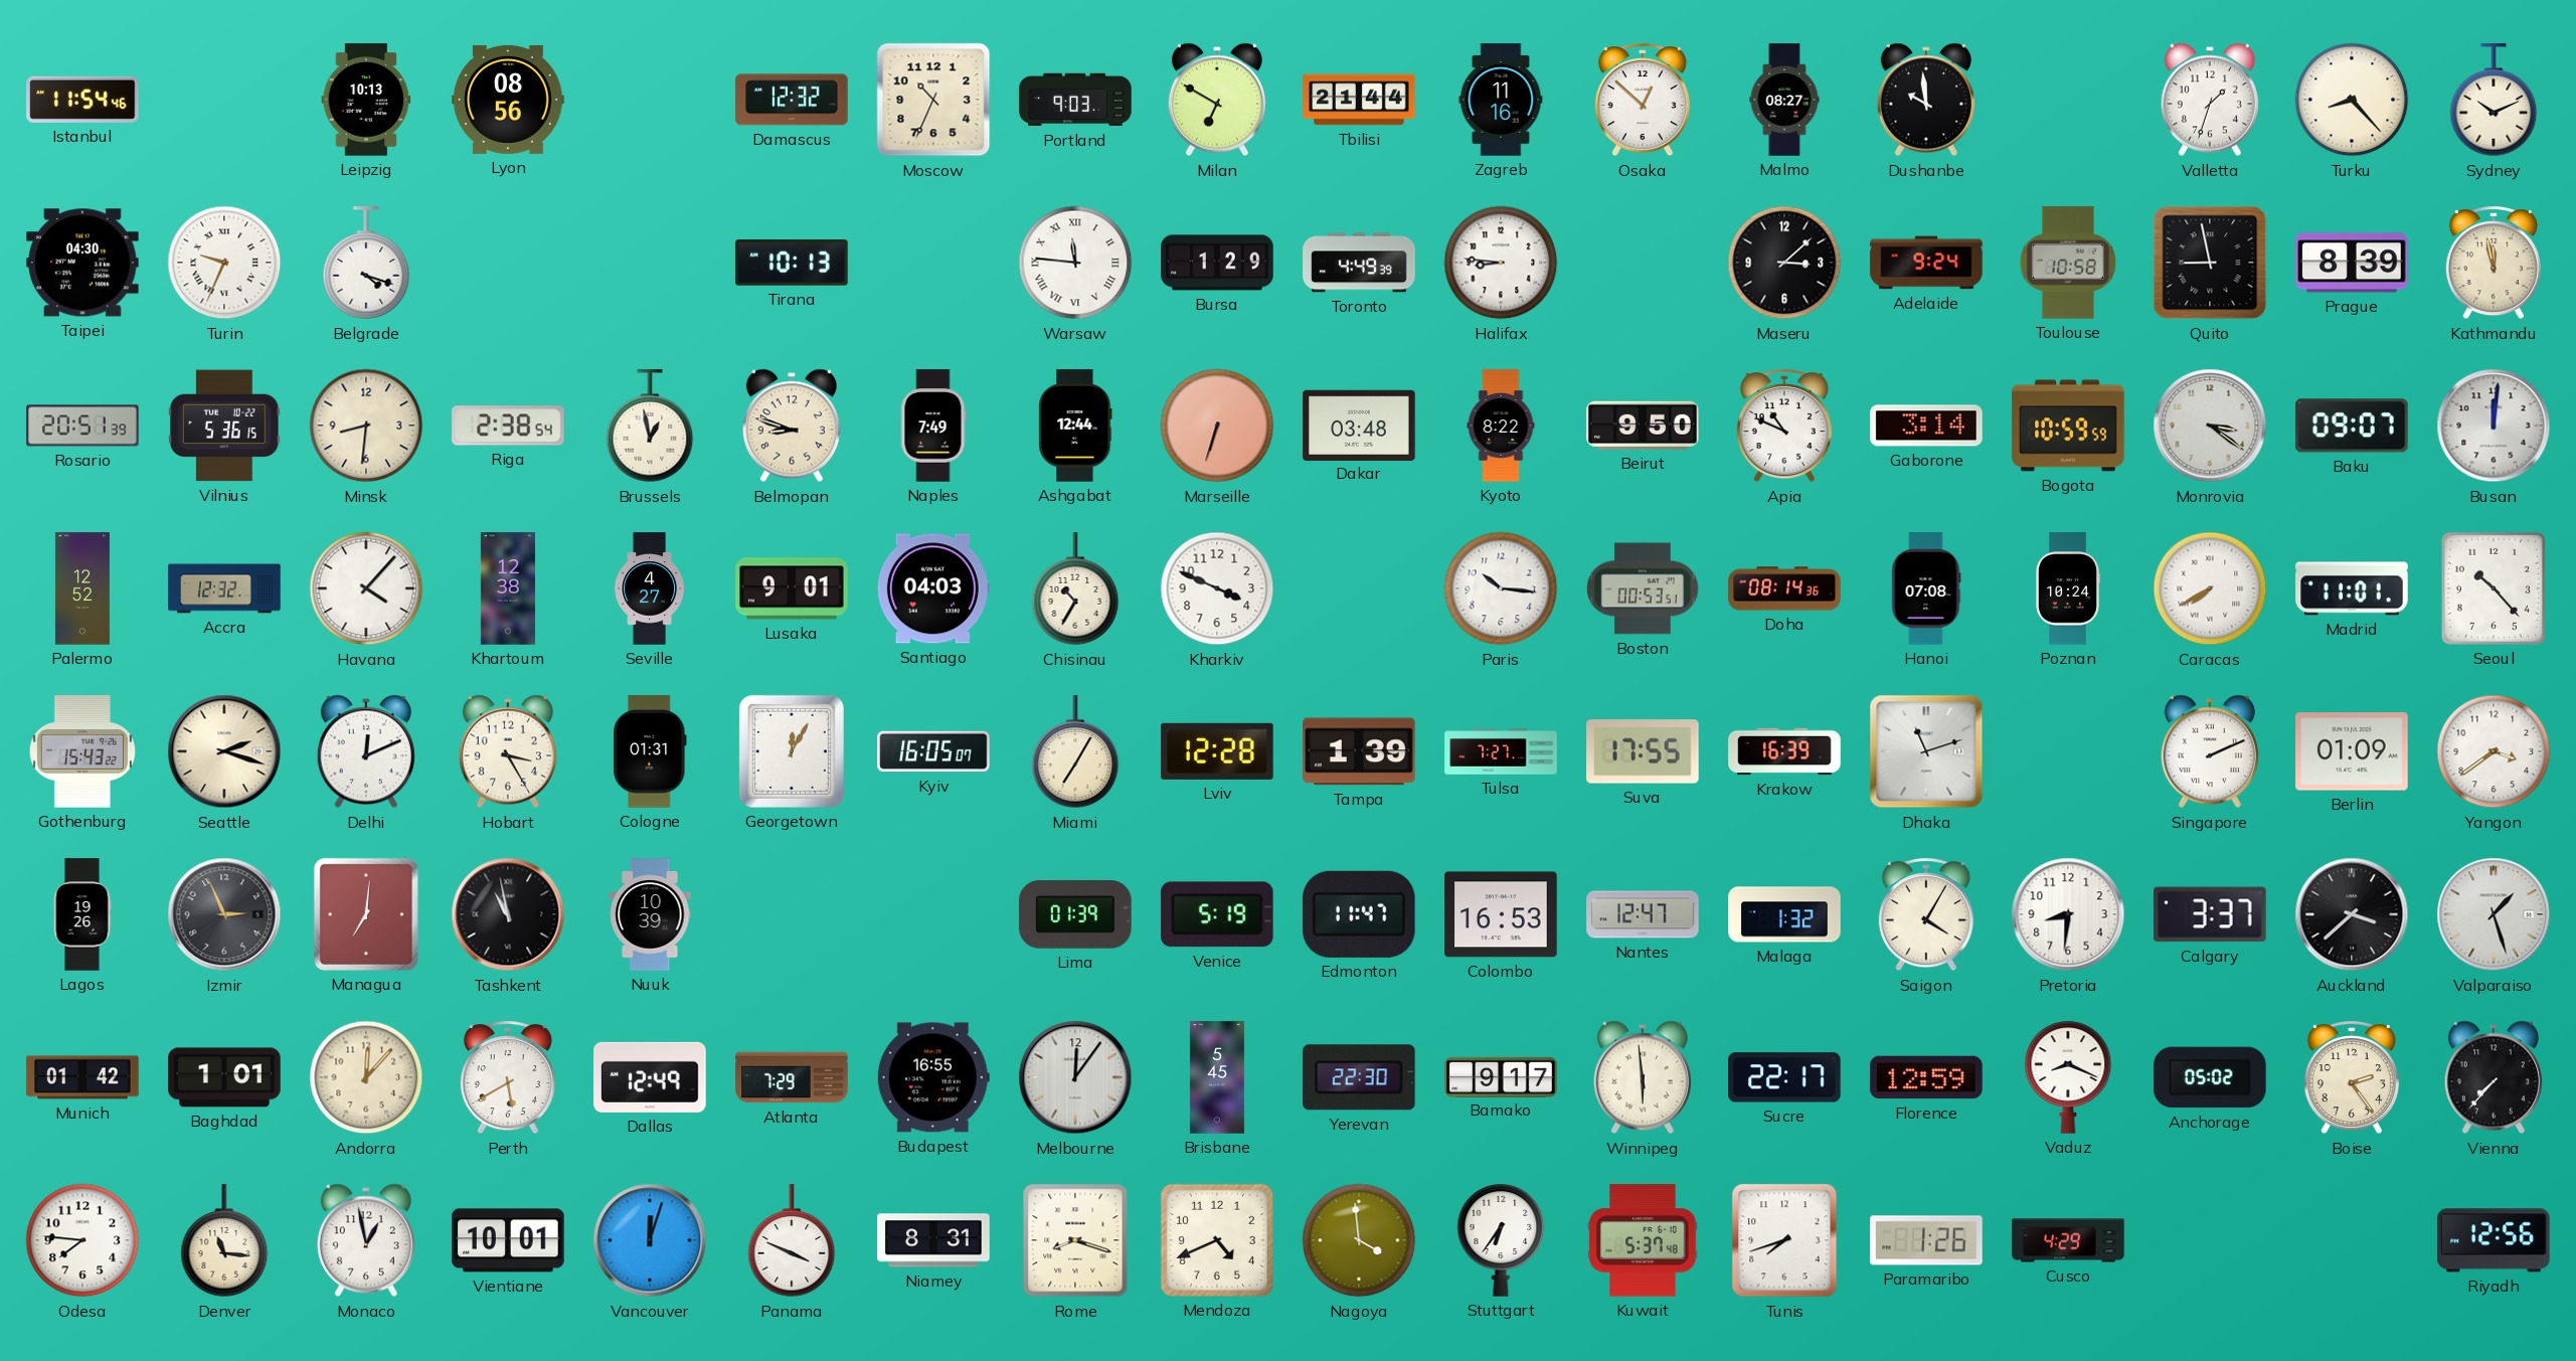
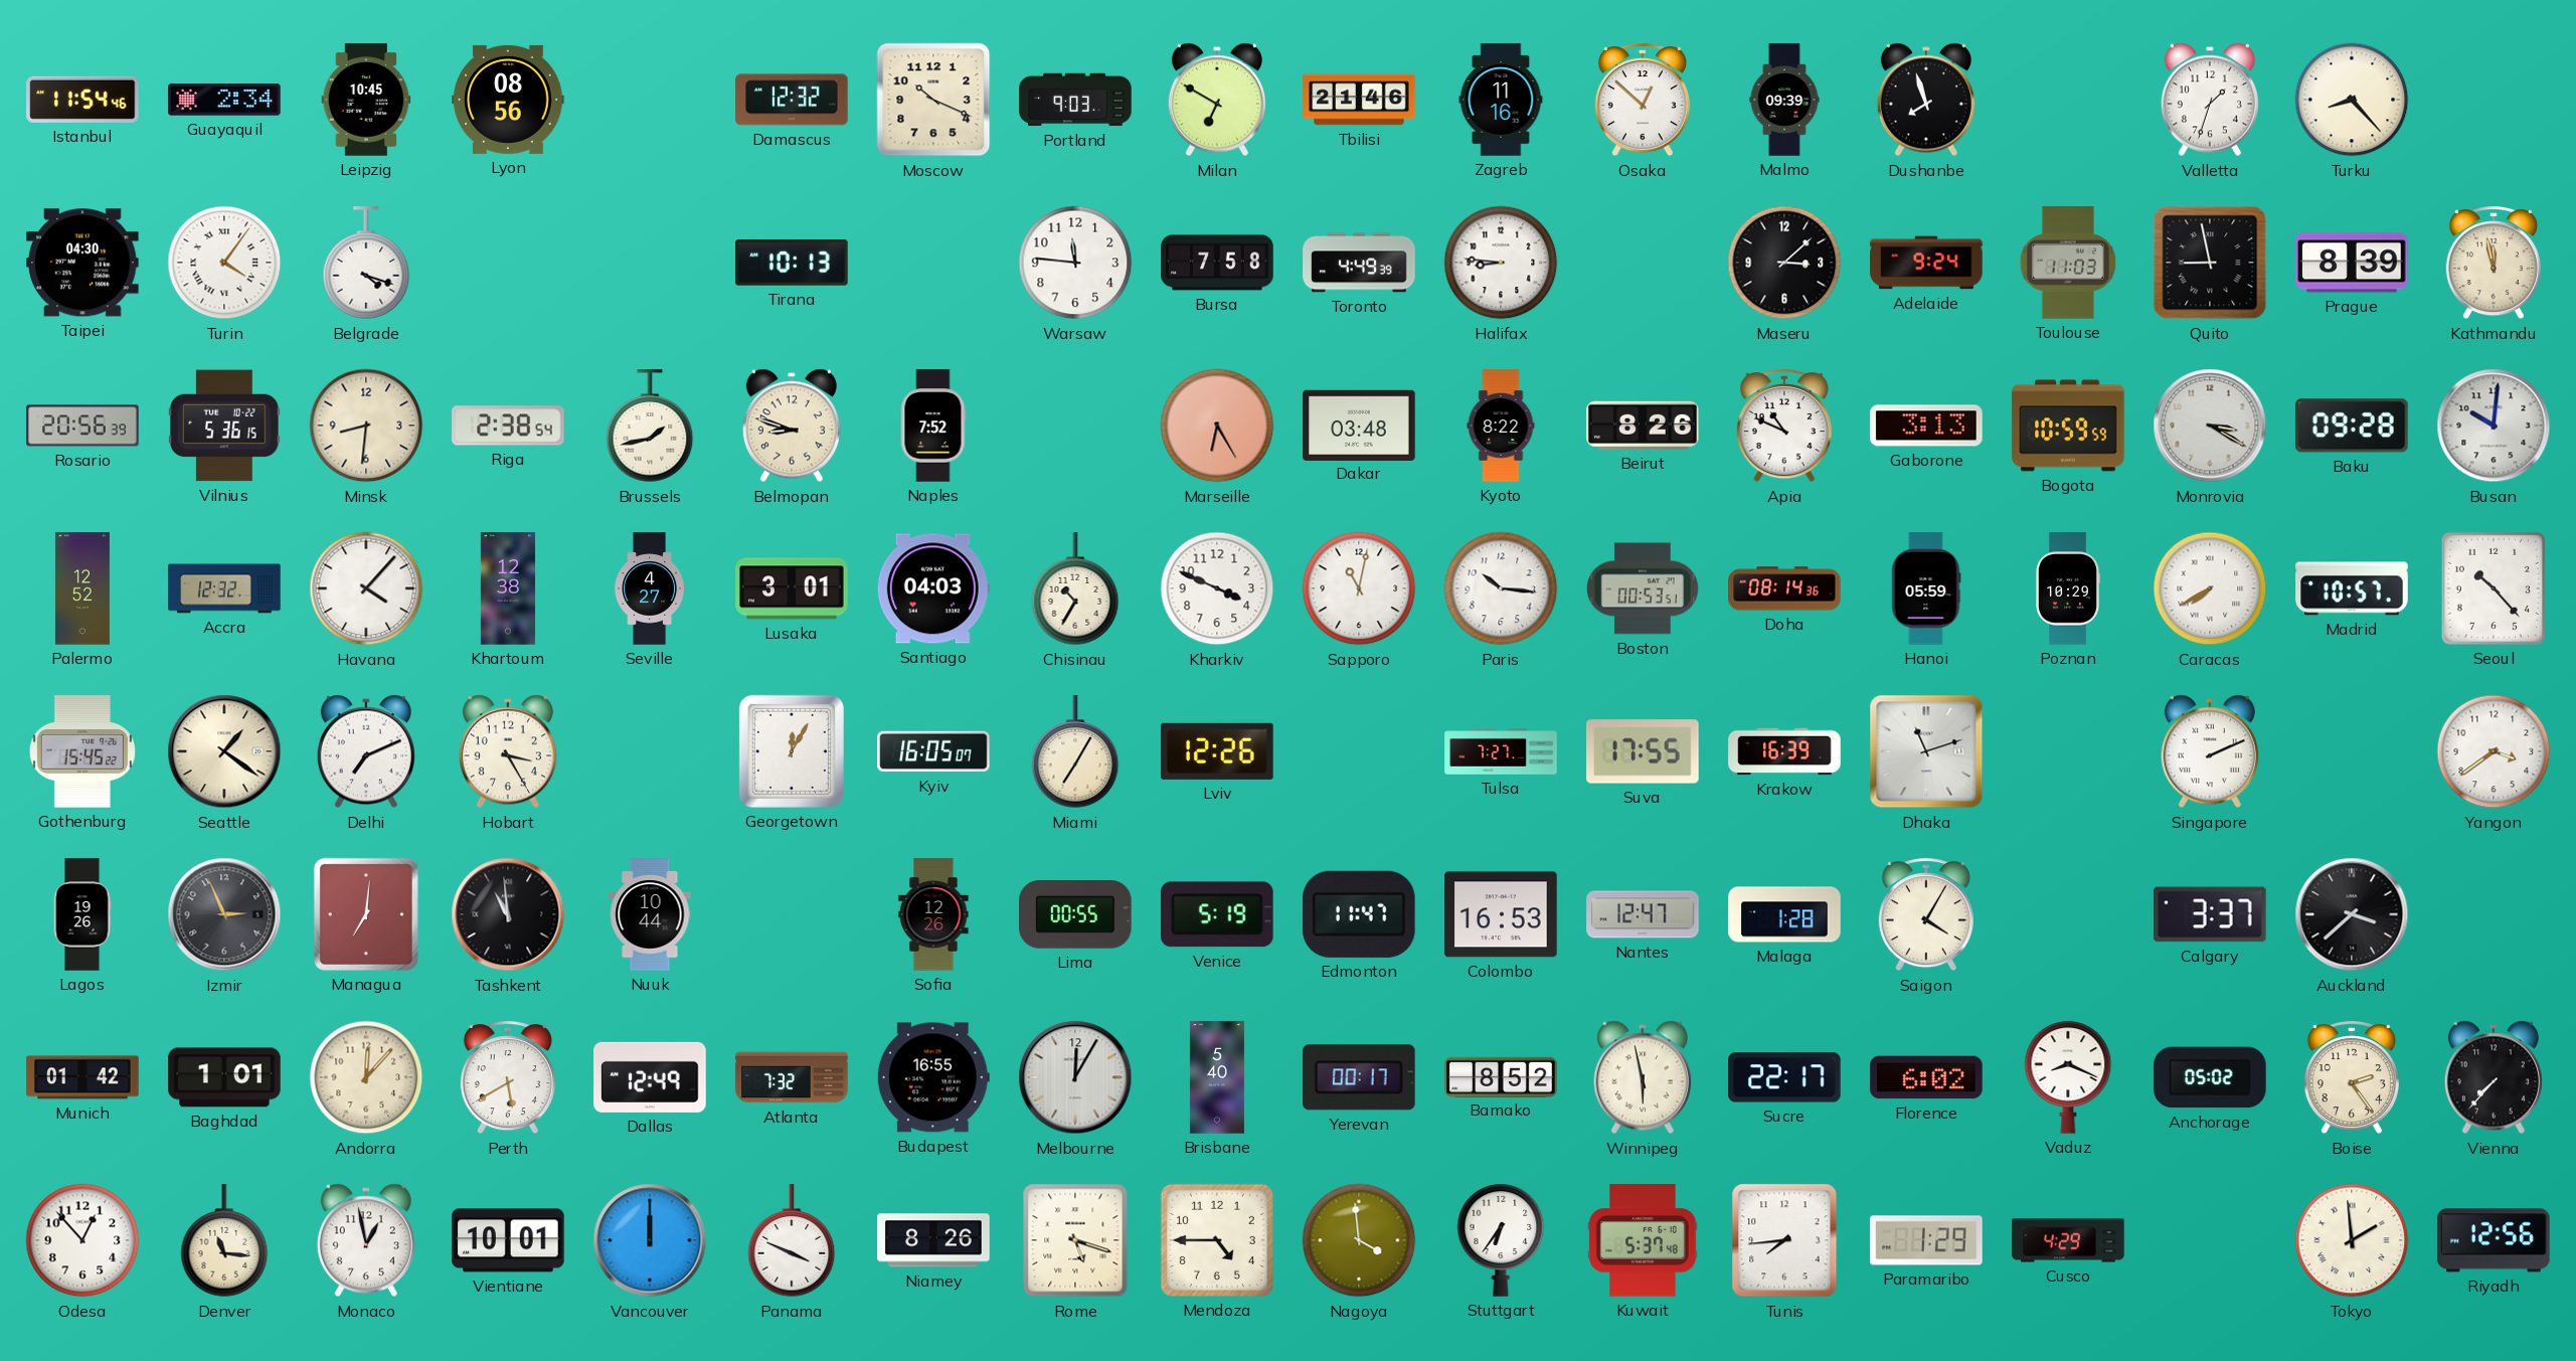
Guayaquil: none -> 2:34
Leipzig: 10:13 -> 10:45
Moscow: 10:34 -> 10:19
Tbilisi: 21:44 -> 21:46
Malmo: 08:27 -> 09:39
Dushanbe: 9:59 -> 7:57
Sydney: 10:11 -> none
Turin: 9:34 -> 4:06
Warsaw numerals: Roman -> Arabic
Bursa: 1:29 -> 7:58
Toulouse: 10:58 -> 11:03
Rosario: 20:51 -> 20:56
Brussels: 12:58 -> 1:43
Naples: 7:49 -> 7:52
Ashgabat: 12:44 -> none
Marseille: 6:33 -> 6:25
Beirut: 9:50 -> 8:26
Gaborone: 3:14 -> 3:13
Monrovia: 3:21 -> 3:20
Baku: 09:07 -> 09:28
Busan: 12:01 -> 10:01
Lusaka: 9:01 -> 3:01
Sapporo: none -> 11:02
Hanoi: 07:08 -> 05:59
Poznan: 10:24 -> 10:29
Madrid: 11:01 -> 10:57
Gothenburg: 15:43 -> 15:45
Seattle: 2:18 -> 1:21
Delhi: 12:11 -> 7:11
Cologne: 01:31 -> none
Lviv: 12:28 -> 12:26
Tampa: 1:39 -> none
Berlin: 01:09 -> none
Tashkent: 10:58 -> 10:59
Nuuk: 10:39 -> 10:44
Sofia: none -> 12:26
Lima: 01:39 -> 00:55
Malaga: 1:32 -> 1:28
Pretoria: 8:31 -> none
Valparaiso: 1:27 -> none
Atlanta: 7:29 -> 7:32
Melbourne: 12:06 -> 12:05
Brisbane: 5:45 -> 5:40
Yerevan: 22:30 -> 00:17
Bamako: 9:17 -> 8:52
Winnipeg: 5:59 -> 5:58
Florence: 12:59 -> 6:02
Odesa: 7:46 -> 12:53
Vancouver: 12:03 -> 12:00
Niamey: 8:31 -> 8:26
Rome: 8:18 -> 5:18
Mendoza: 4:41 -> 4:45
Tunis: 7:42 -> 7:44
Paramaribo: 1:26 -> 1:29
Tokyo: none -> 1:59
